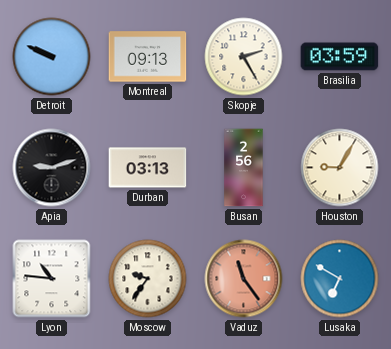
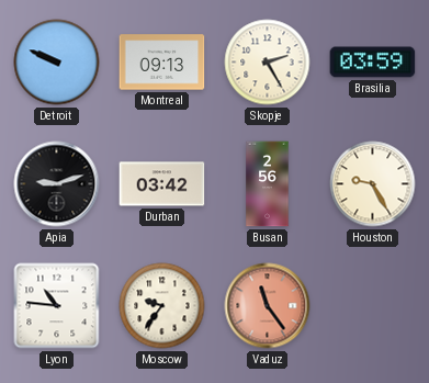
Durban: 03:13 -> 03:42
Houston: 9:05 -> 9:25
Lusaka: 6:50 -> none
